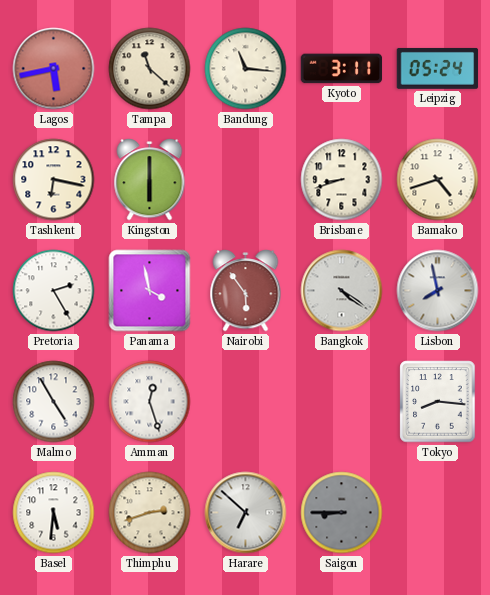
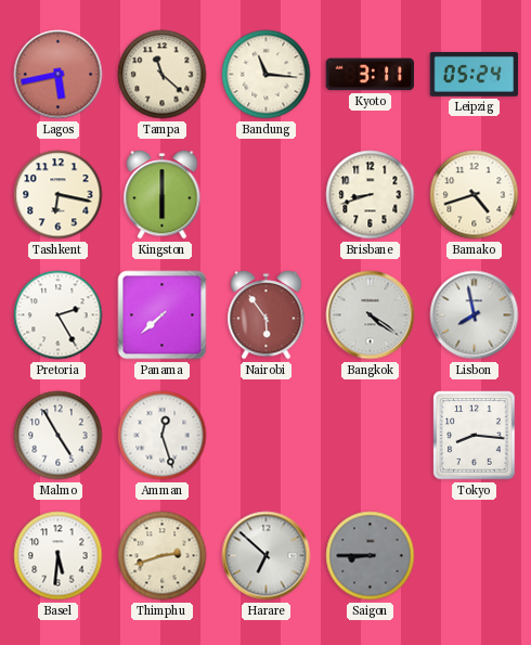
Panama: 3:58 -> 7:38
